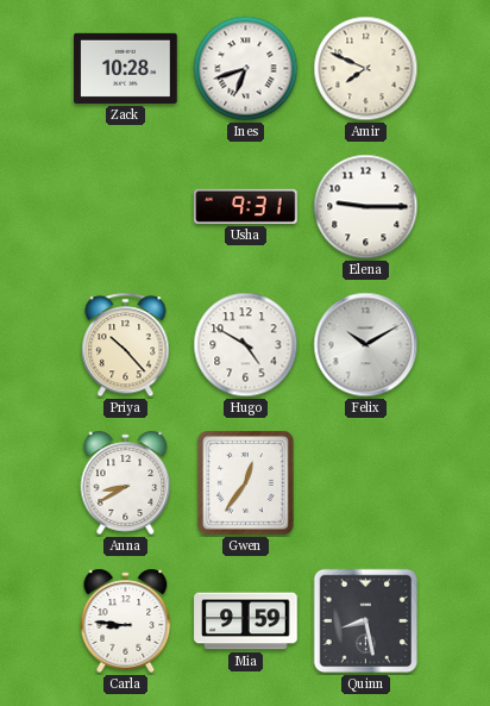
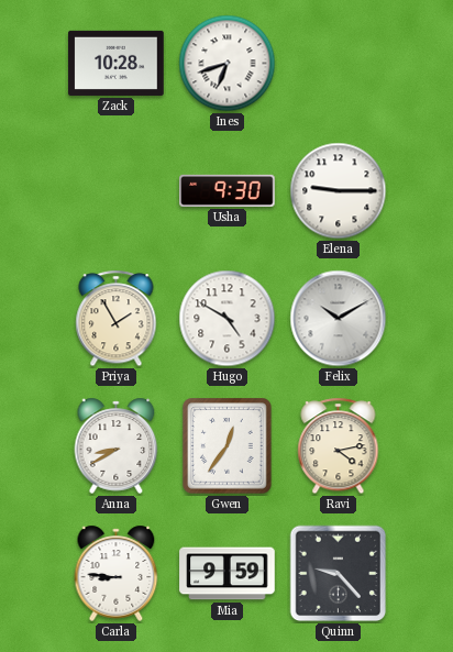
Amir: 7:49 -> none
Usha: 9:31 -> 9:30
Priya: 10:23 -> 1:55
Ravi: none -> 4:13
Quinn: 8:28 -> 9:23
